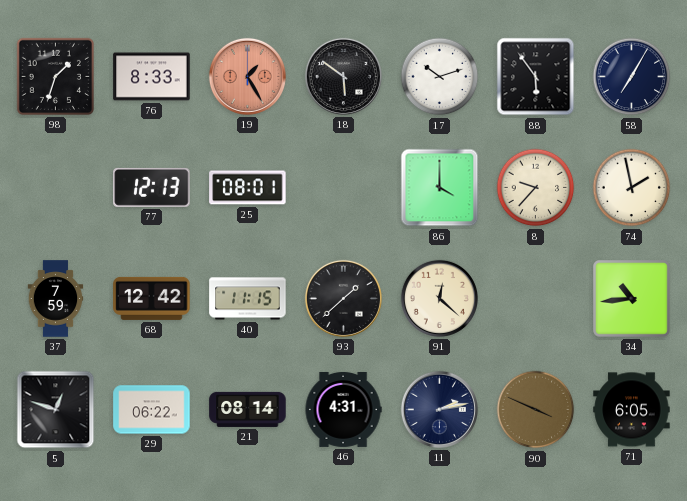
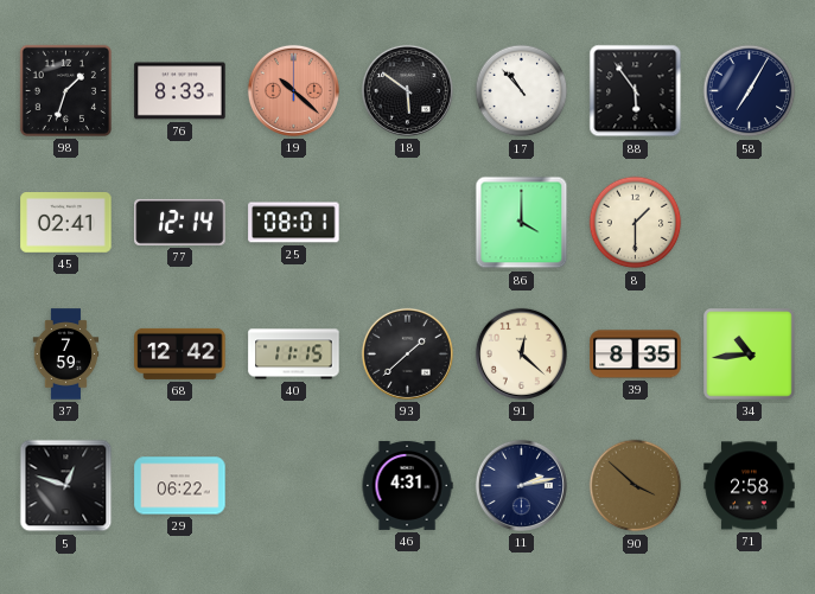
19: 1:25 -> 10:22
17: 10:12 -> 10:53
45: none -> 02:41
77: 12:13 -> 12:14
8: 9:37 -> 1:30
74: 1:58 -> none
39: none -> 8:35
21: 08:14 -> none
90: 3:49 -> 3:52
71: 6:05 -> 2:58
